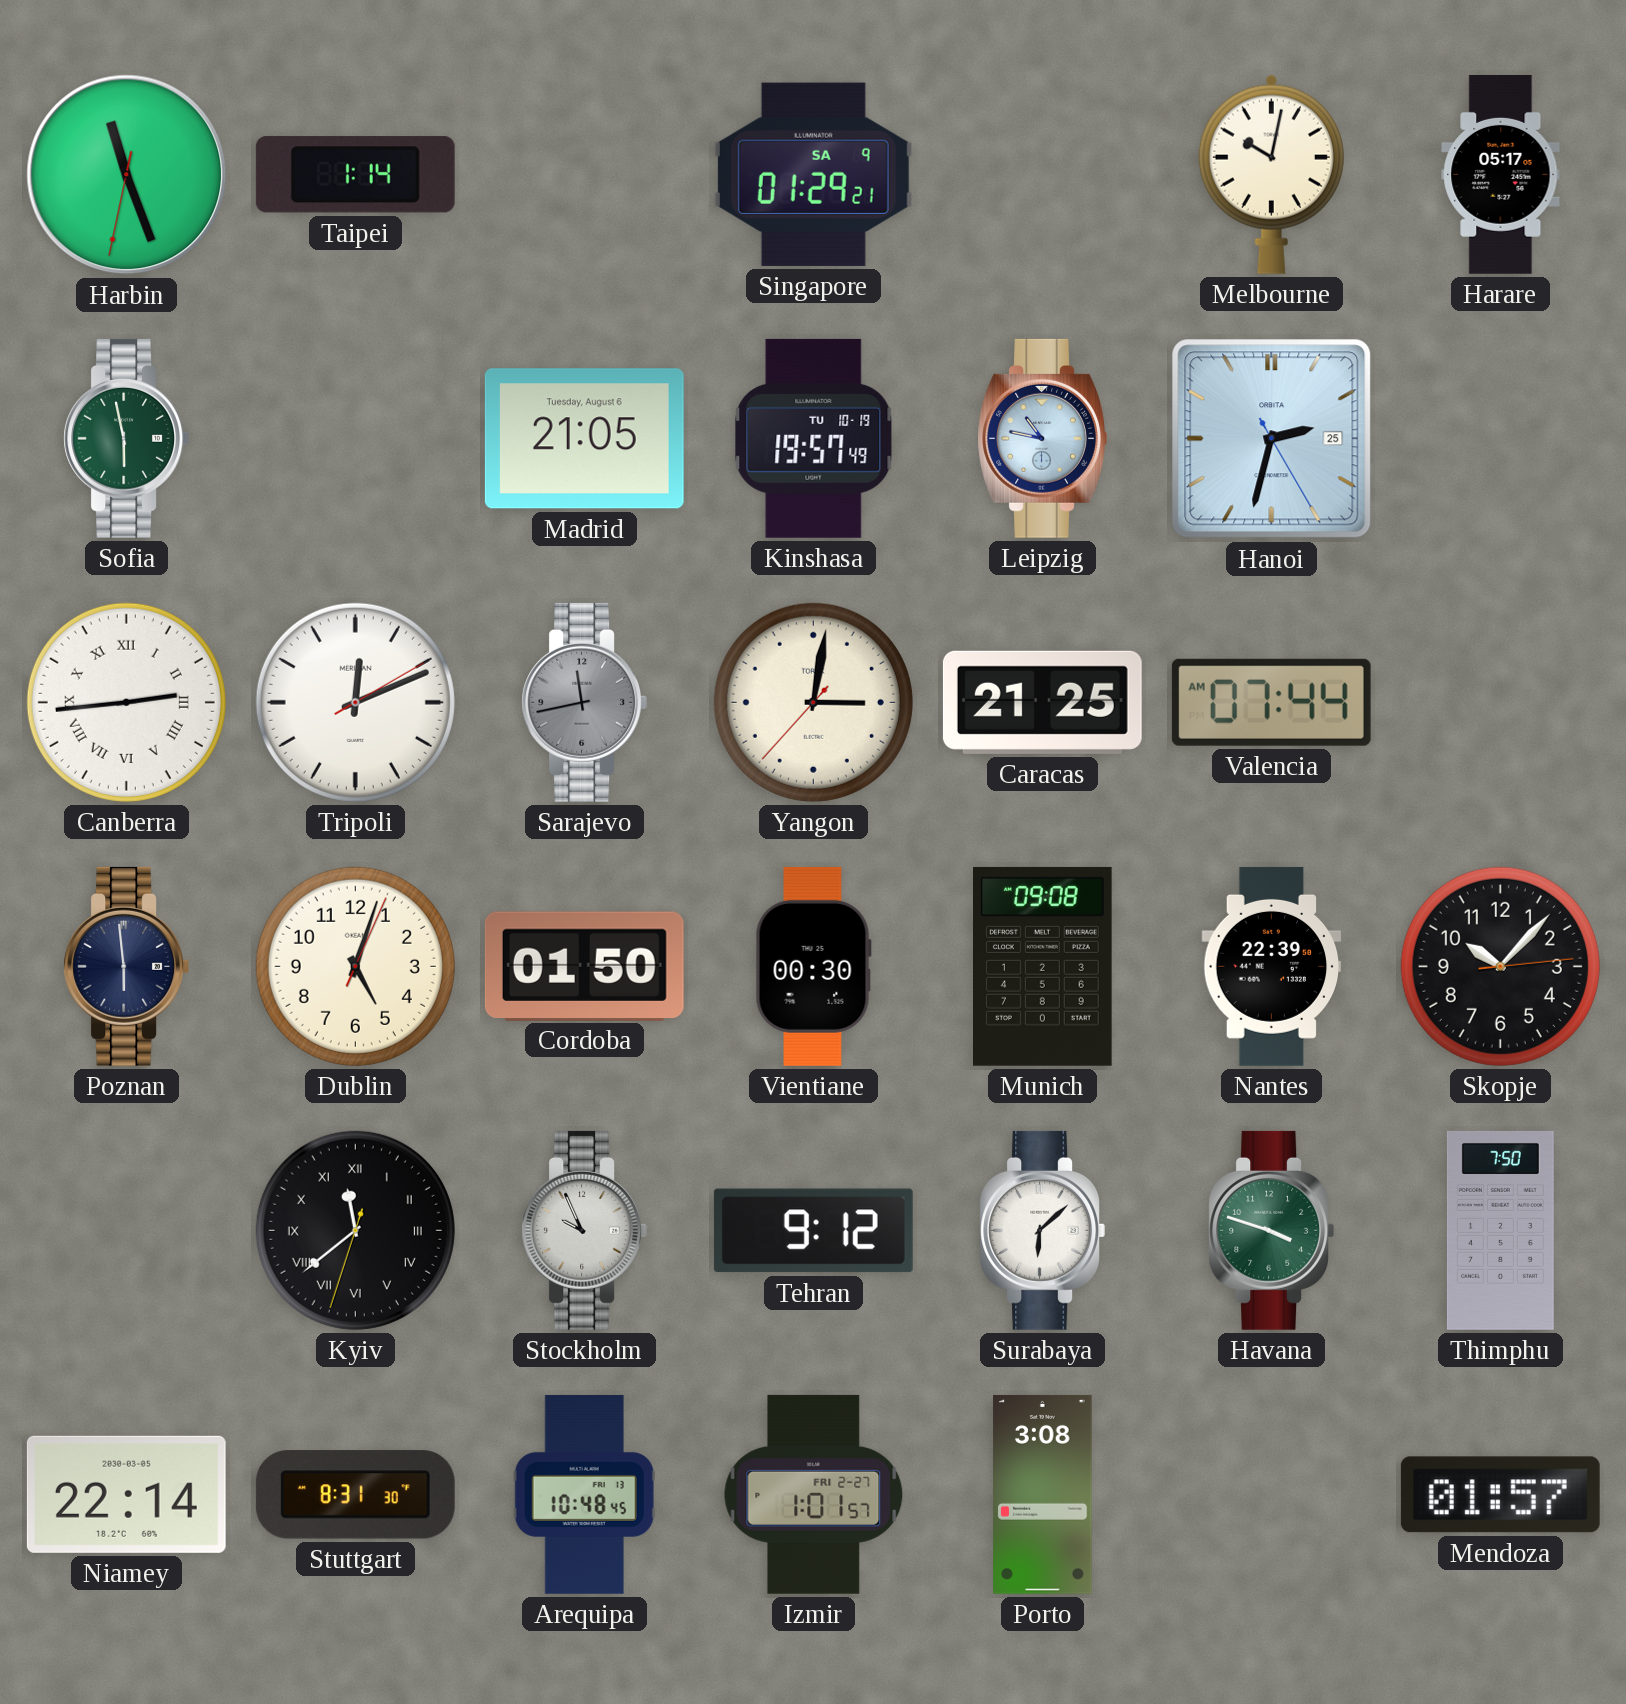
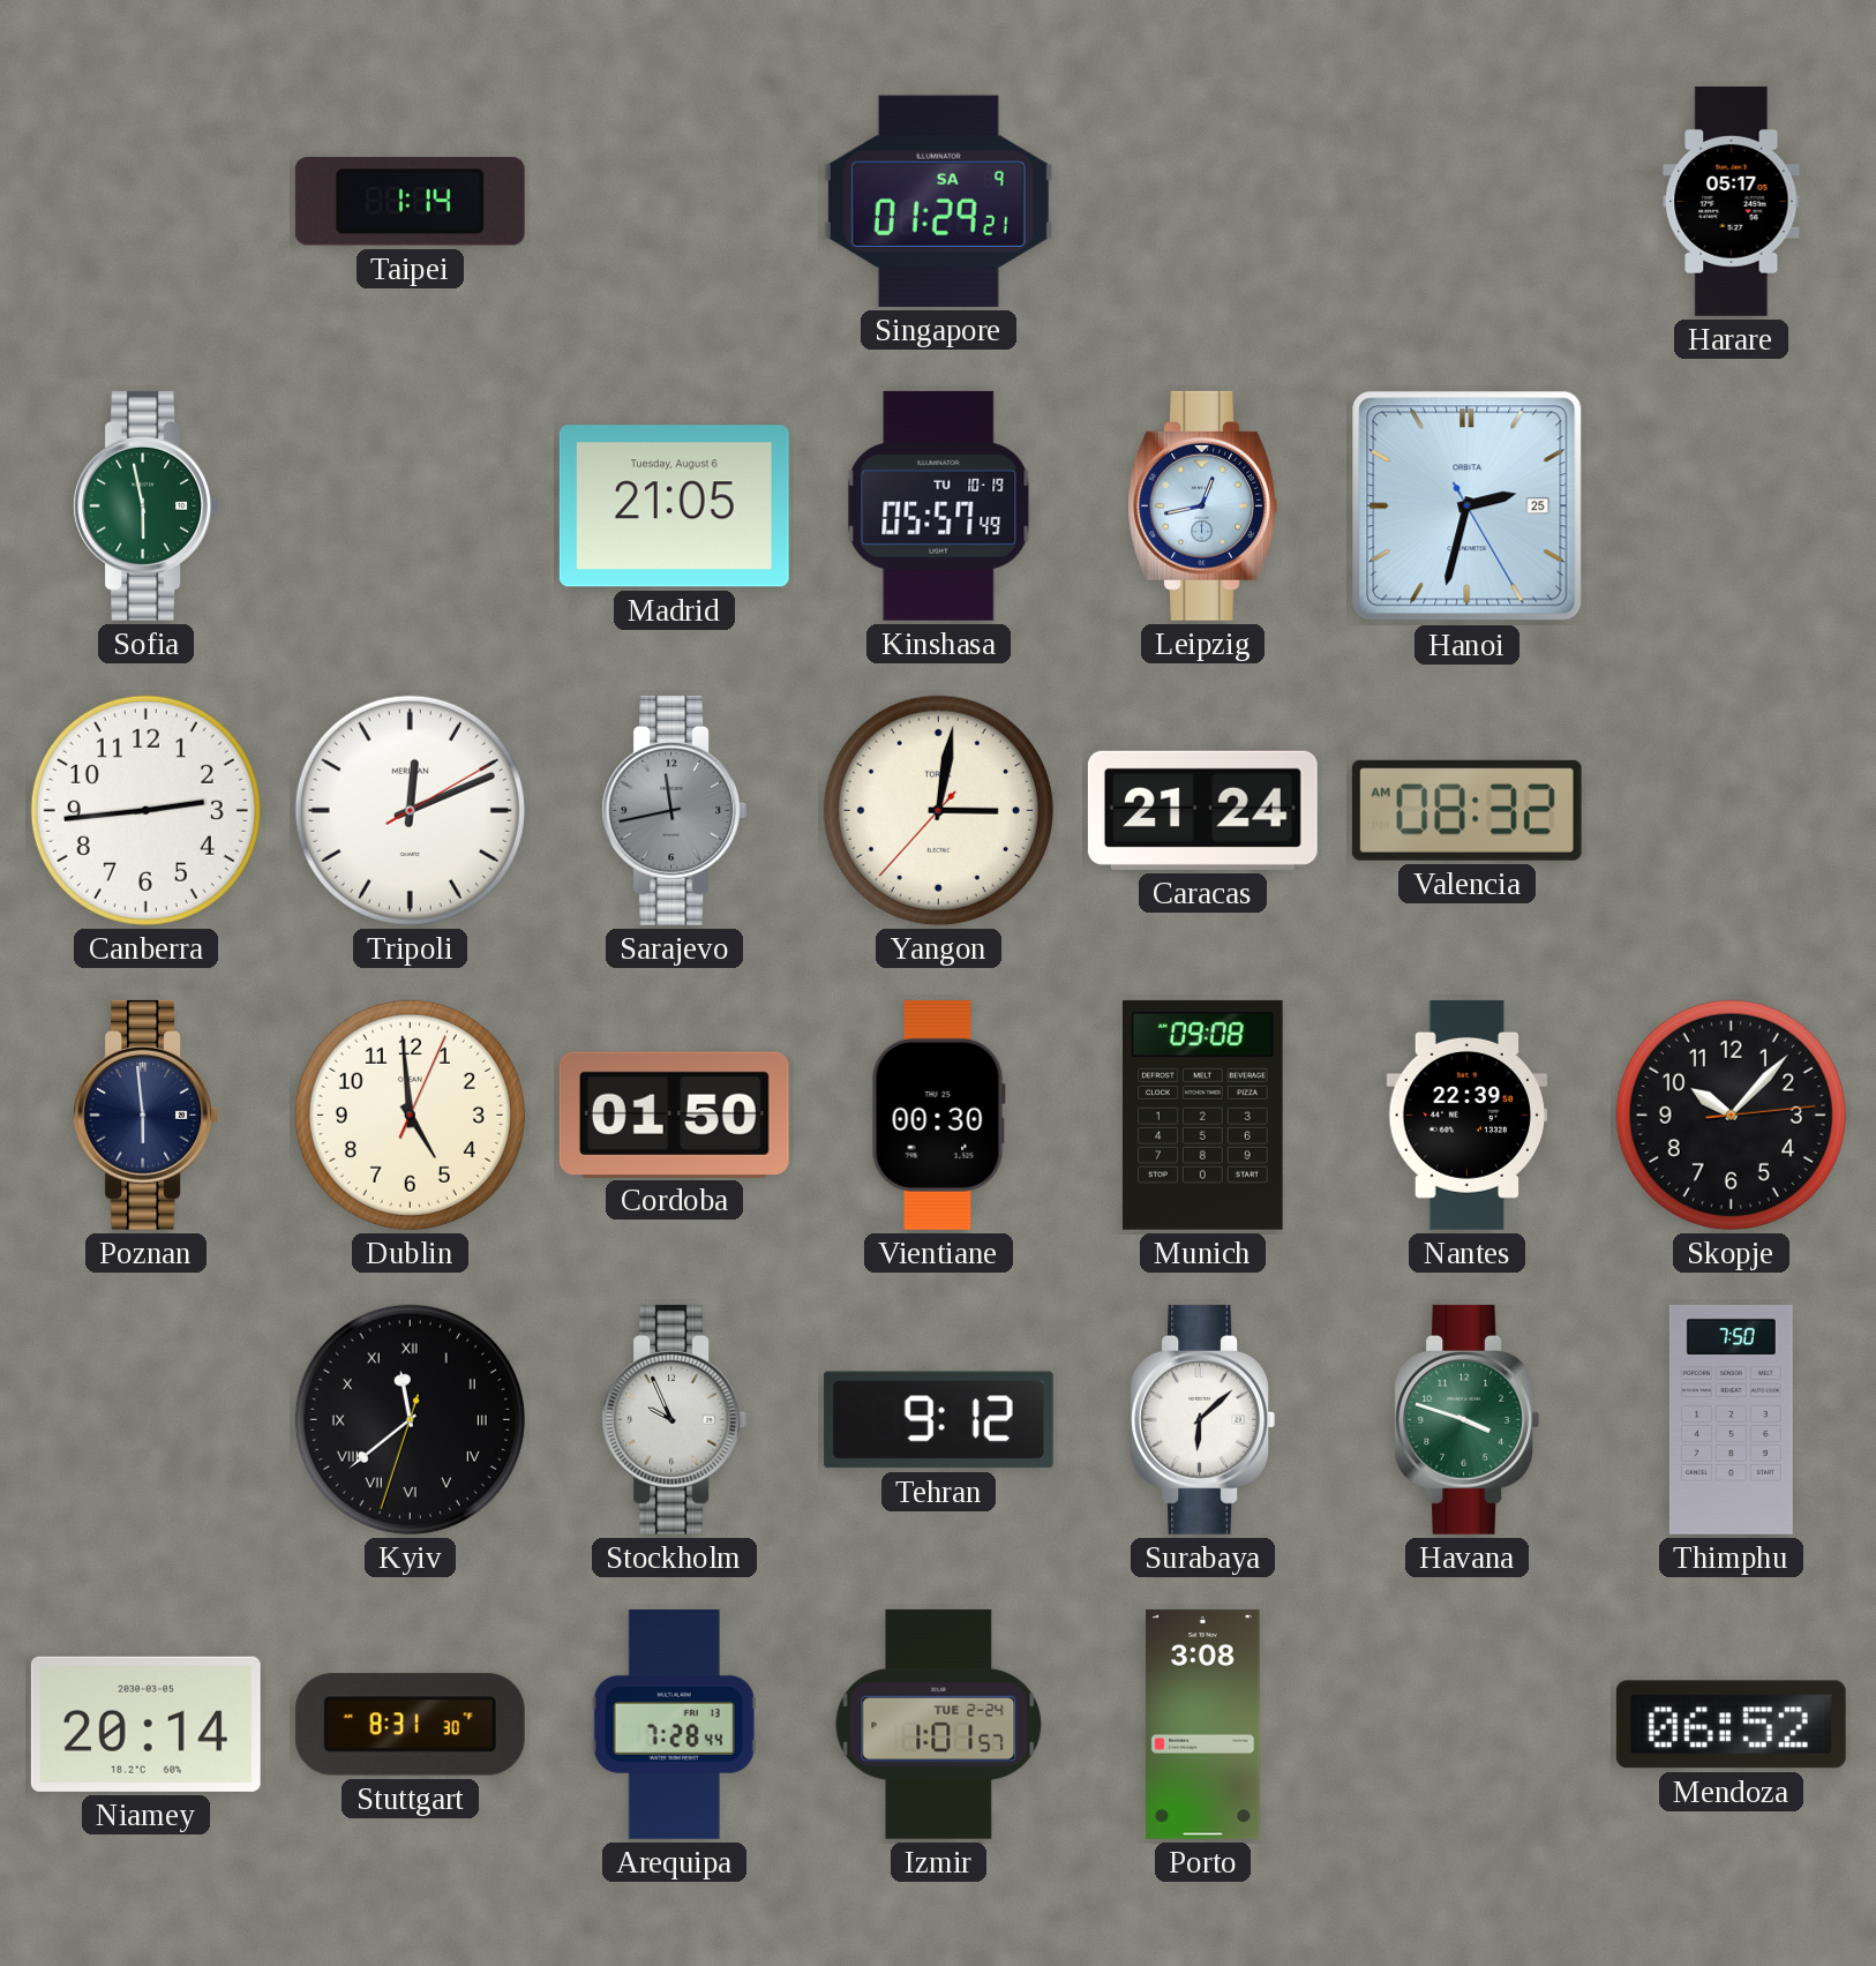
Harbin: 11:26 -> none
Melbourne: 10:02 -> none
Kinshasa: 19:57 -> 05:57
Leipzig: 10:47 -> 12:43
Canberra numerals: Roman -> Arabic
Caracas: 21:25 -> 21:24
Valencia: 07:44 -> 08:32
Dublin: 5:03 -> 4:59
Niamey: 22:14 -> 20:14
Arequipa: 10:48 -> 7:28
Izmir date: FRI 2-27 -> TUE 2-24
Mendoza: 01:57 -> 06:52
